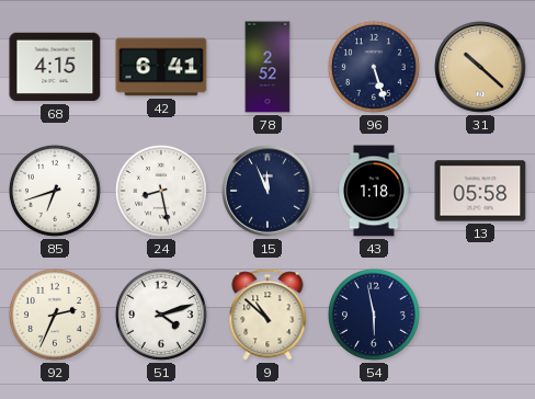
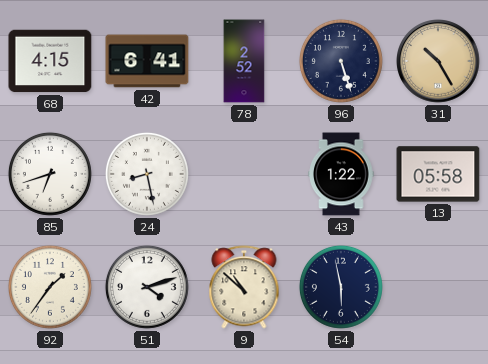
31: 10:22 -> 10:25
15: 11:56 -> none
43: 1:18 -> 1:22
92: 2:34 -> 1:36
